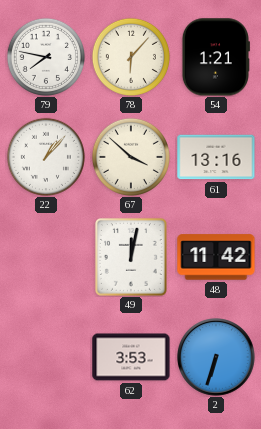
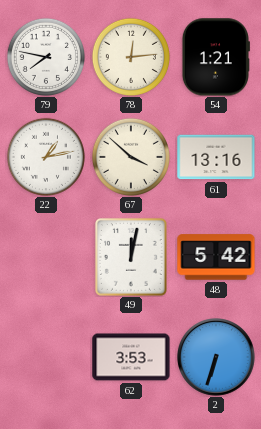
78: 6:07 -> 12:14
22: 1:07 -> 1:13
48: 11:42 -> 5:42
